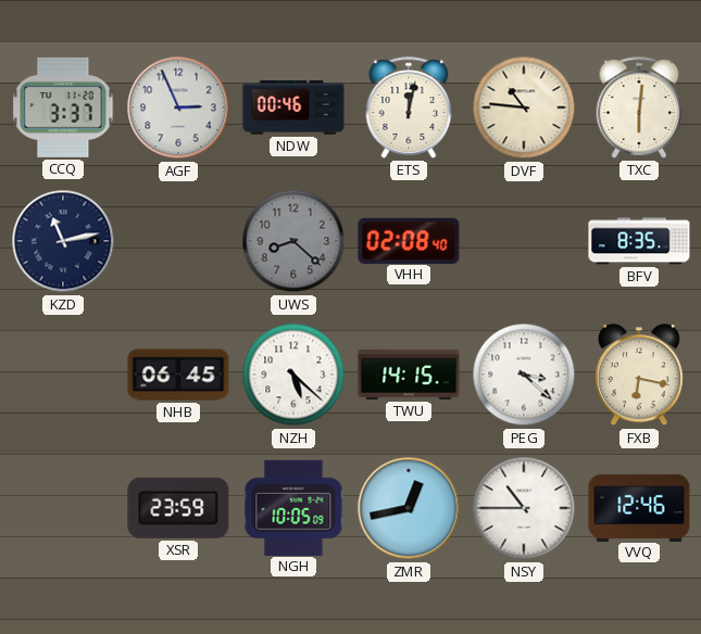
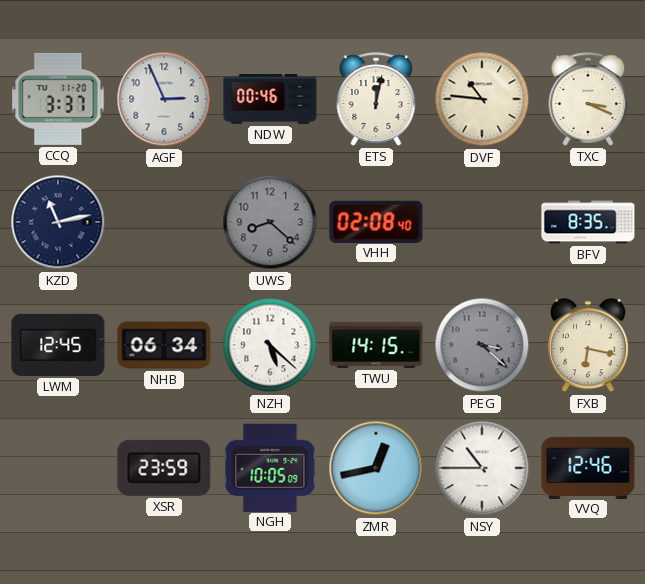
TXC: 6:01 -> 3:19
LWM: none -> 12:45
NHB: 06:45 -> 06:34
PEG dial: white -> grey
